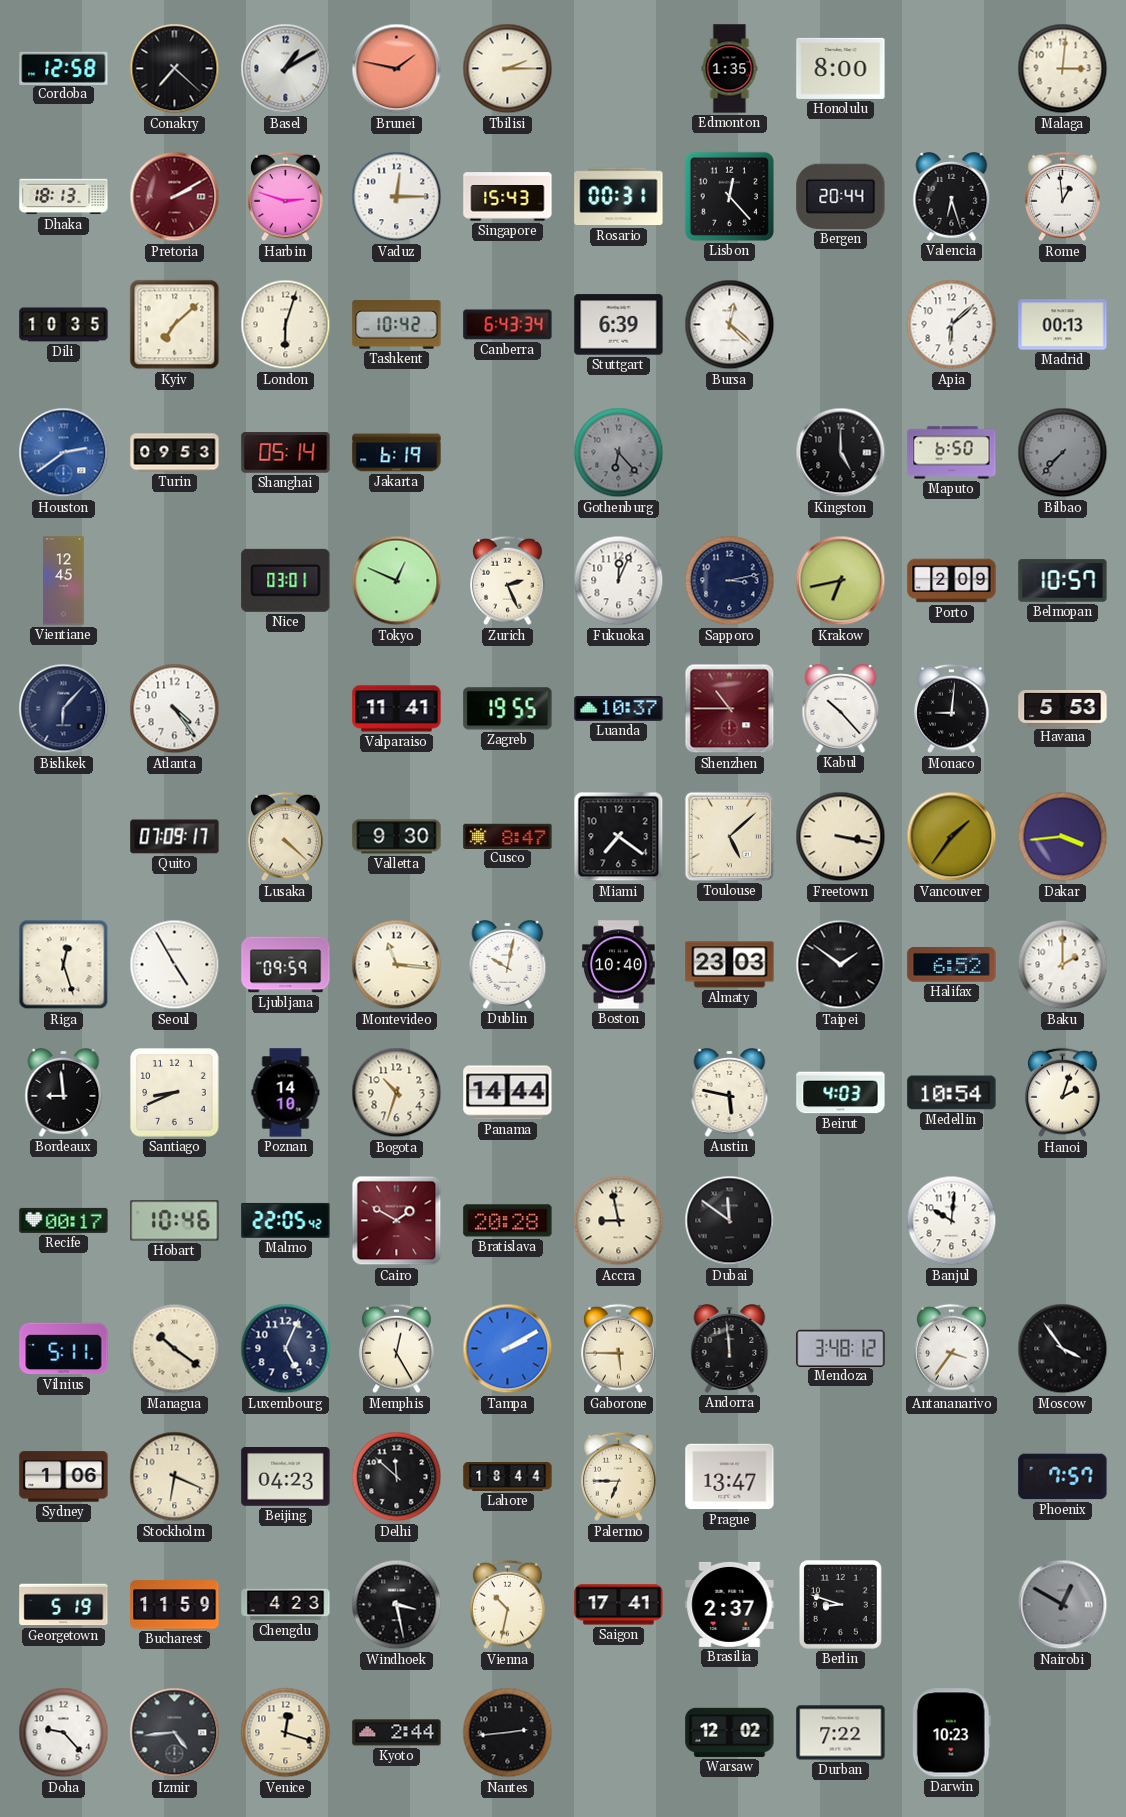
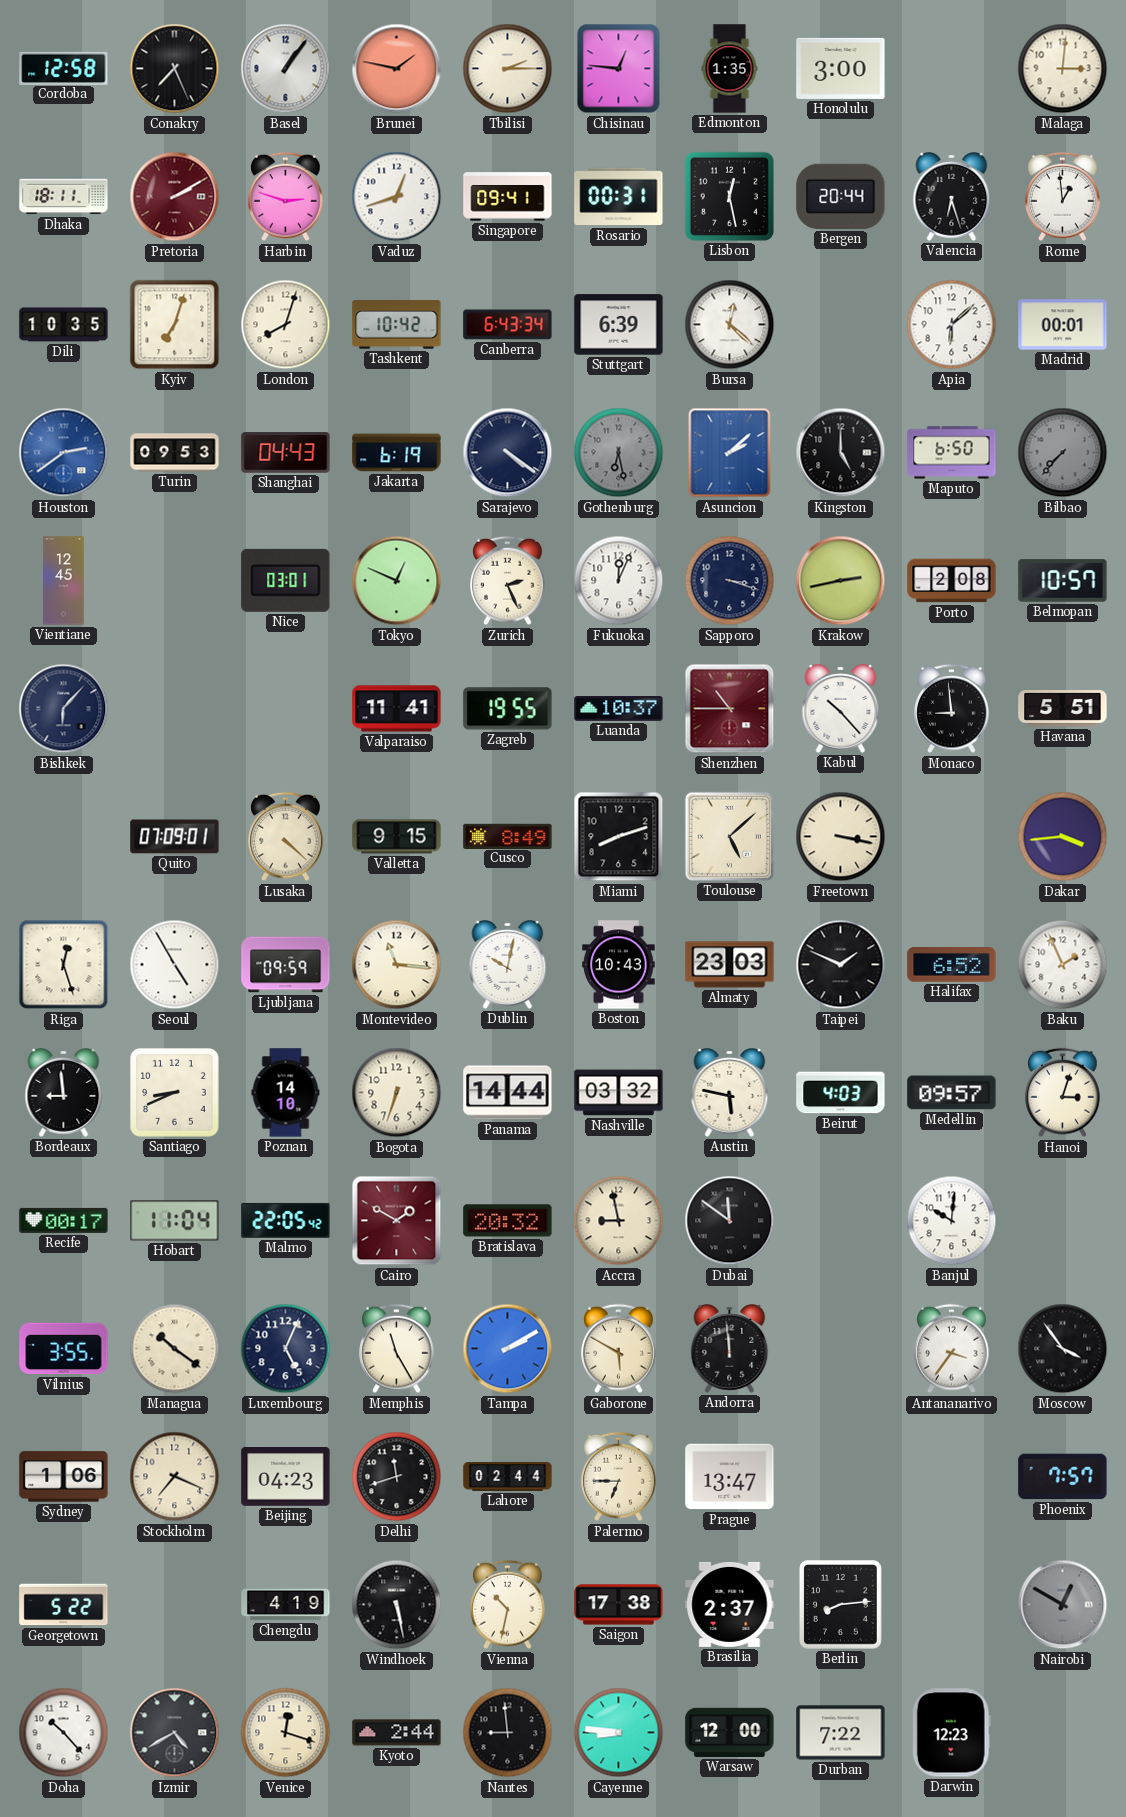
Conakry: 7:22 -> 7:26
Basel: 1:10 -> 1:06
Chisinau: none -> 12:46
Honolulu: 8:00 -> 3:00
Dhaka: 18:13 -> 18:11
Vaduz: 12:15 -> 12:42
Singapore: 15:43 -> 09:41
Lisbon: 12:23 -> 12:28
Kyiv: 7:08 -> 7:03
London: 6:03 -> 8:03
Madrid: 00:13 -> 00:01
Shanghai: 05:14 -> 04:43
Sarajevo: none -> 4:21
Gothenburg: 6:23 -> 6:28
Asuncion: none -> 2:08
Sapporo: 3:13 -> 3:18
Krakow: 6:43 -> 2:43
Porto: 2:09 -> 2:08
Atlanta: 4:24 -> none
Monaco: 9:01 -> 8:59
Havana: 5:53 -> 5:51
Quito: 07:09:17 -> 07:09:01
Valletta: 9:30 -> 9:15
Cusco: 8:47 -> 8:49
Miami: 7:21 -> 8:12
Vancouver: 1:36 -> none
Boston: 10:40 -> 10:43
Taipei: 1:51 -> 1:49
Baku: 2:00 -> 1:56
Bogota: 10:33 -> 6:33
Nashville: none -> 03:32
Medellin: 10:54 -> 09:57
Hanoi: 2:03 -> 3:03
Hobart: 10:46 -> 11:04
Bratislava: 20:28 -> 20:32
Vilnius: 5:11 -> 3:55
Memphis: 12:25 -> 11:25
Gaborone: 5:45 -> 5:50
Mendoza: 3:48 -> none
Stockholm: 6:19 -> 7:19
Delhi: 11:52 -> 11:42
Lahore: 18:44 -> 02:44
Georgetown: 5:19 -> 5:22
Bucharest: 11:59 -> none
Chengdu: 4:23 -> 4:19
Windhoek: 3:28 -> 5:28
Saigon: 17:41 -> 17:38
Berlin: 8:48 -> 8:14
Doha: 9:23 -> 10:23
Izmir: 4:44 -> 4:40
Nantes: 2:44 -> 8:59
Cayenne: none -> 8:46
Warsaw: 12:02 -> 12:00
Darwin: 10:23 -> 12:23
